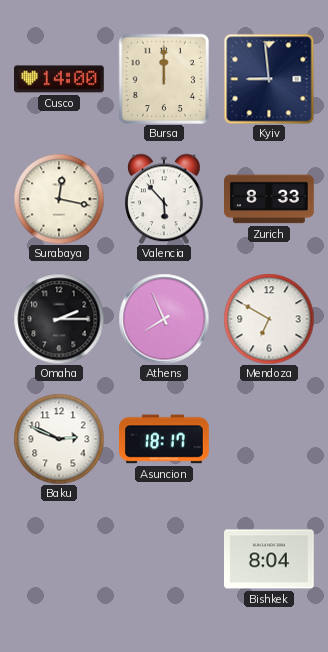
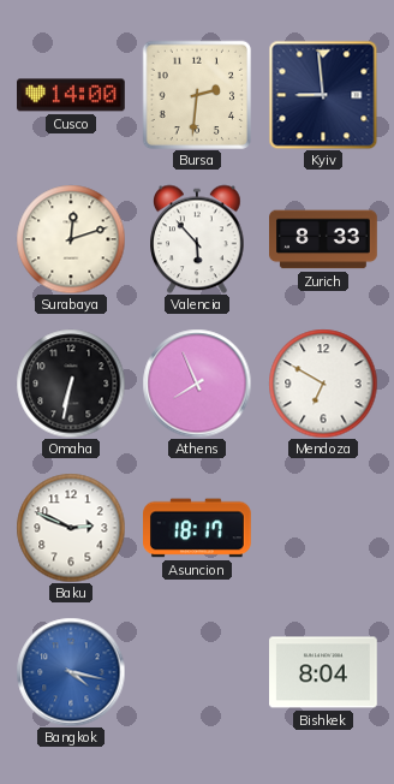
Bursa: 12:00 -> 2:31
Surabaya: 12:17 -> 12:12
Omaha: 2:15 -> 6:32
Bangkok: none -> 4:17
